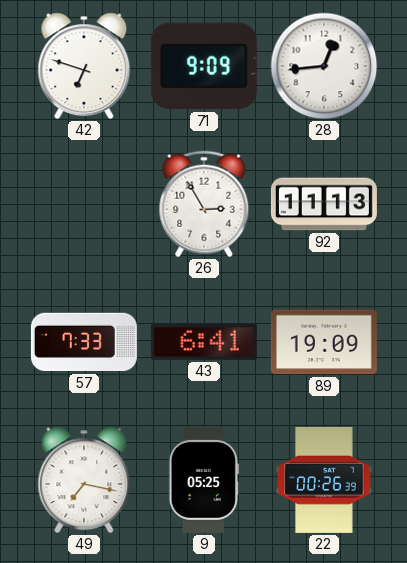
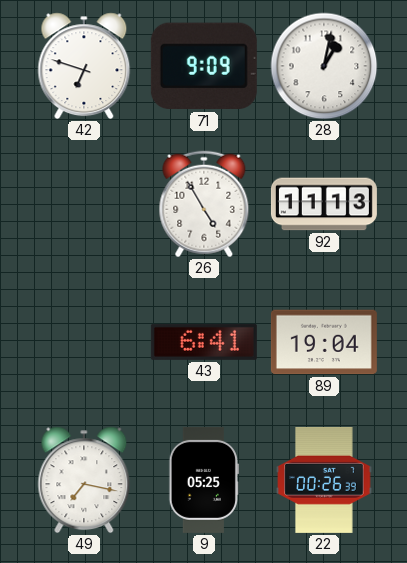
28: 12:44 -> 1:02
26: 2:55 -> 4:55
57: 7:33 -> none
89: 19:09 -> 19:04
